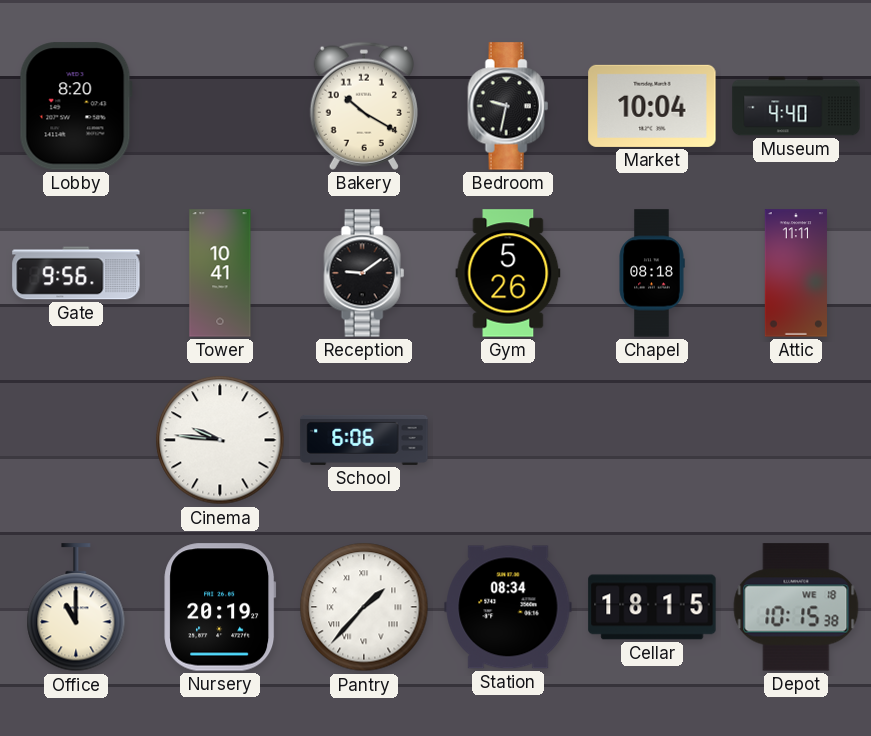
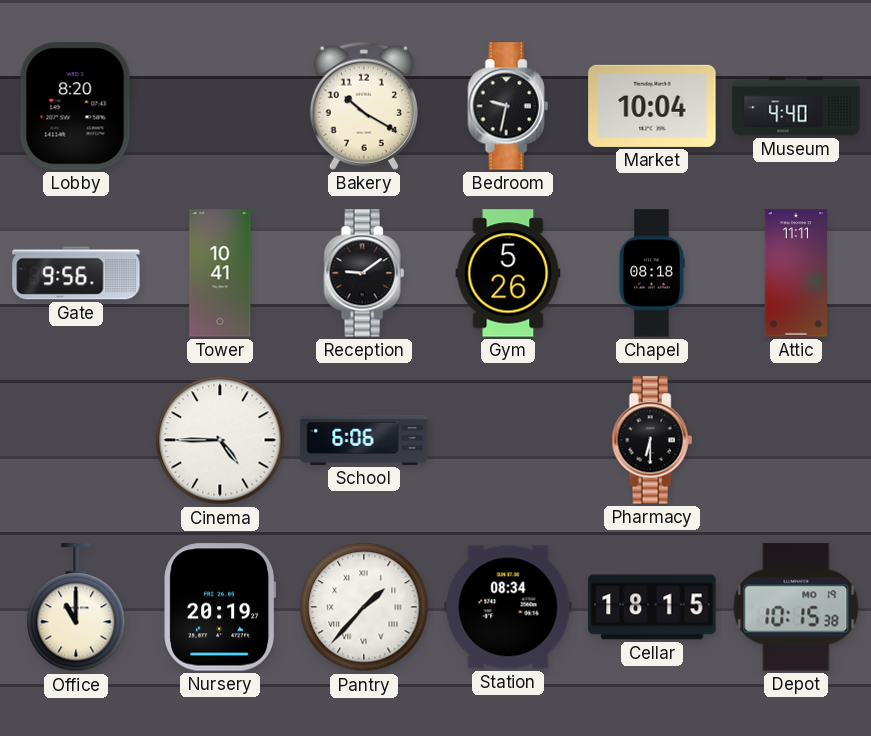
Cinema: 9:46 -> 4:45
Pharmacy: none -> 6:30
Depot date: WE 18 -> MO 19
